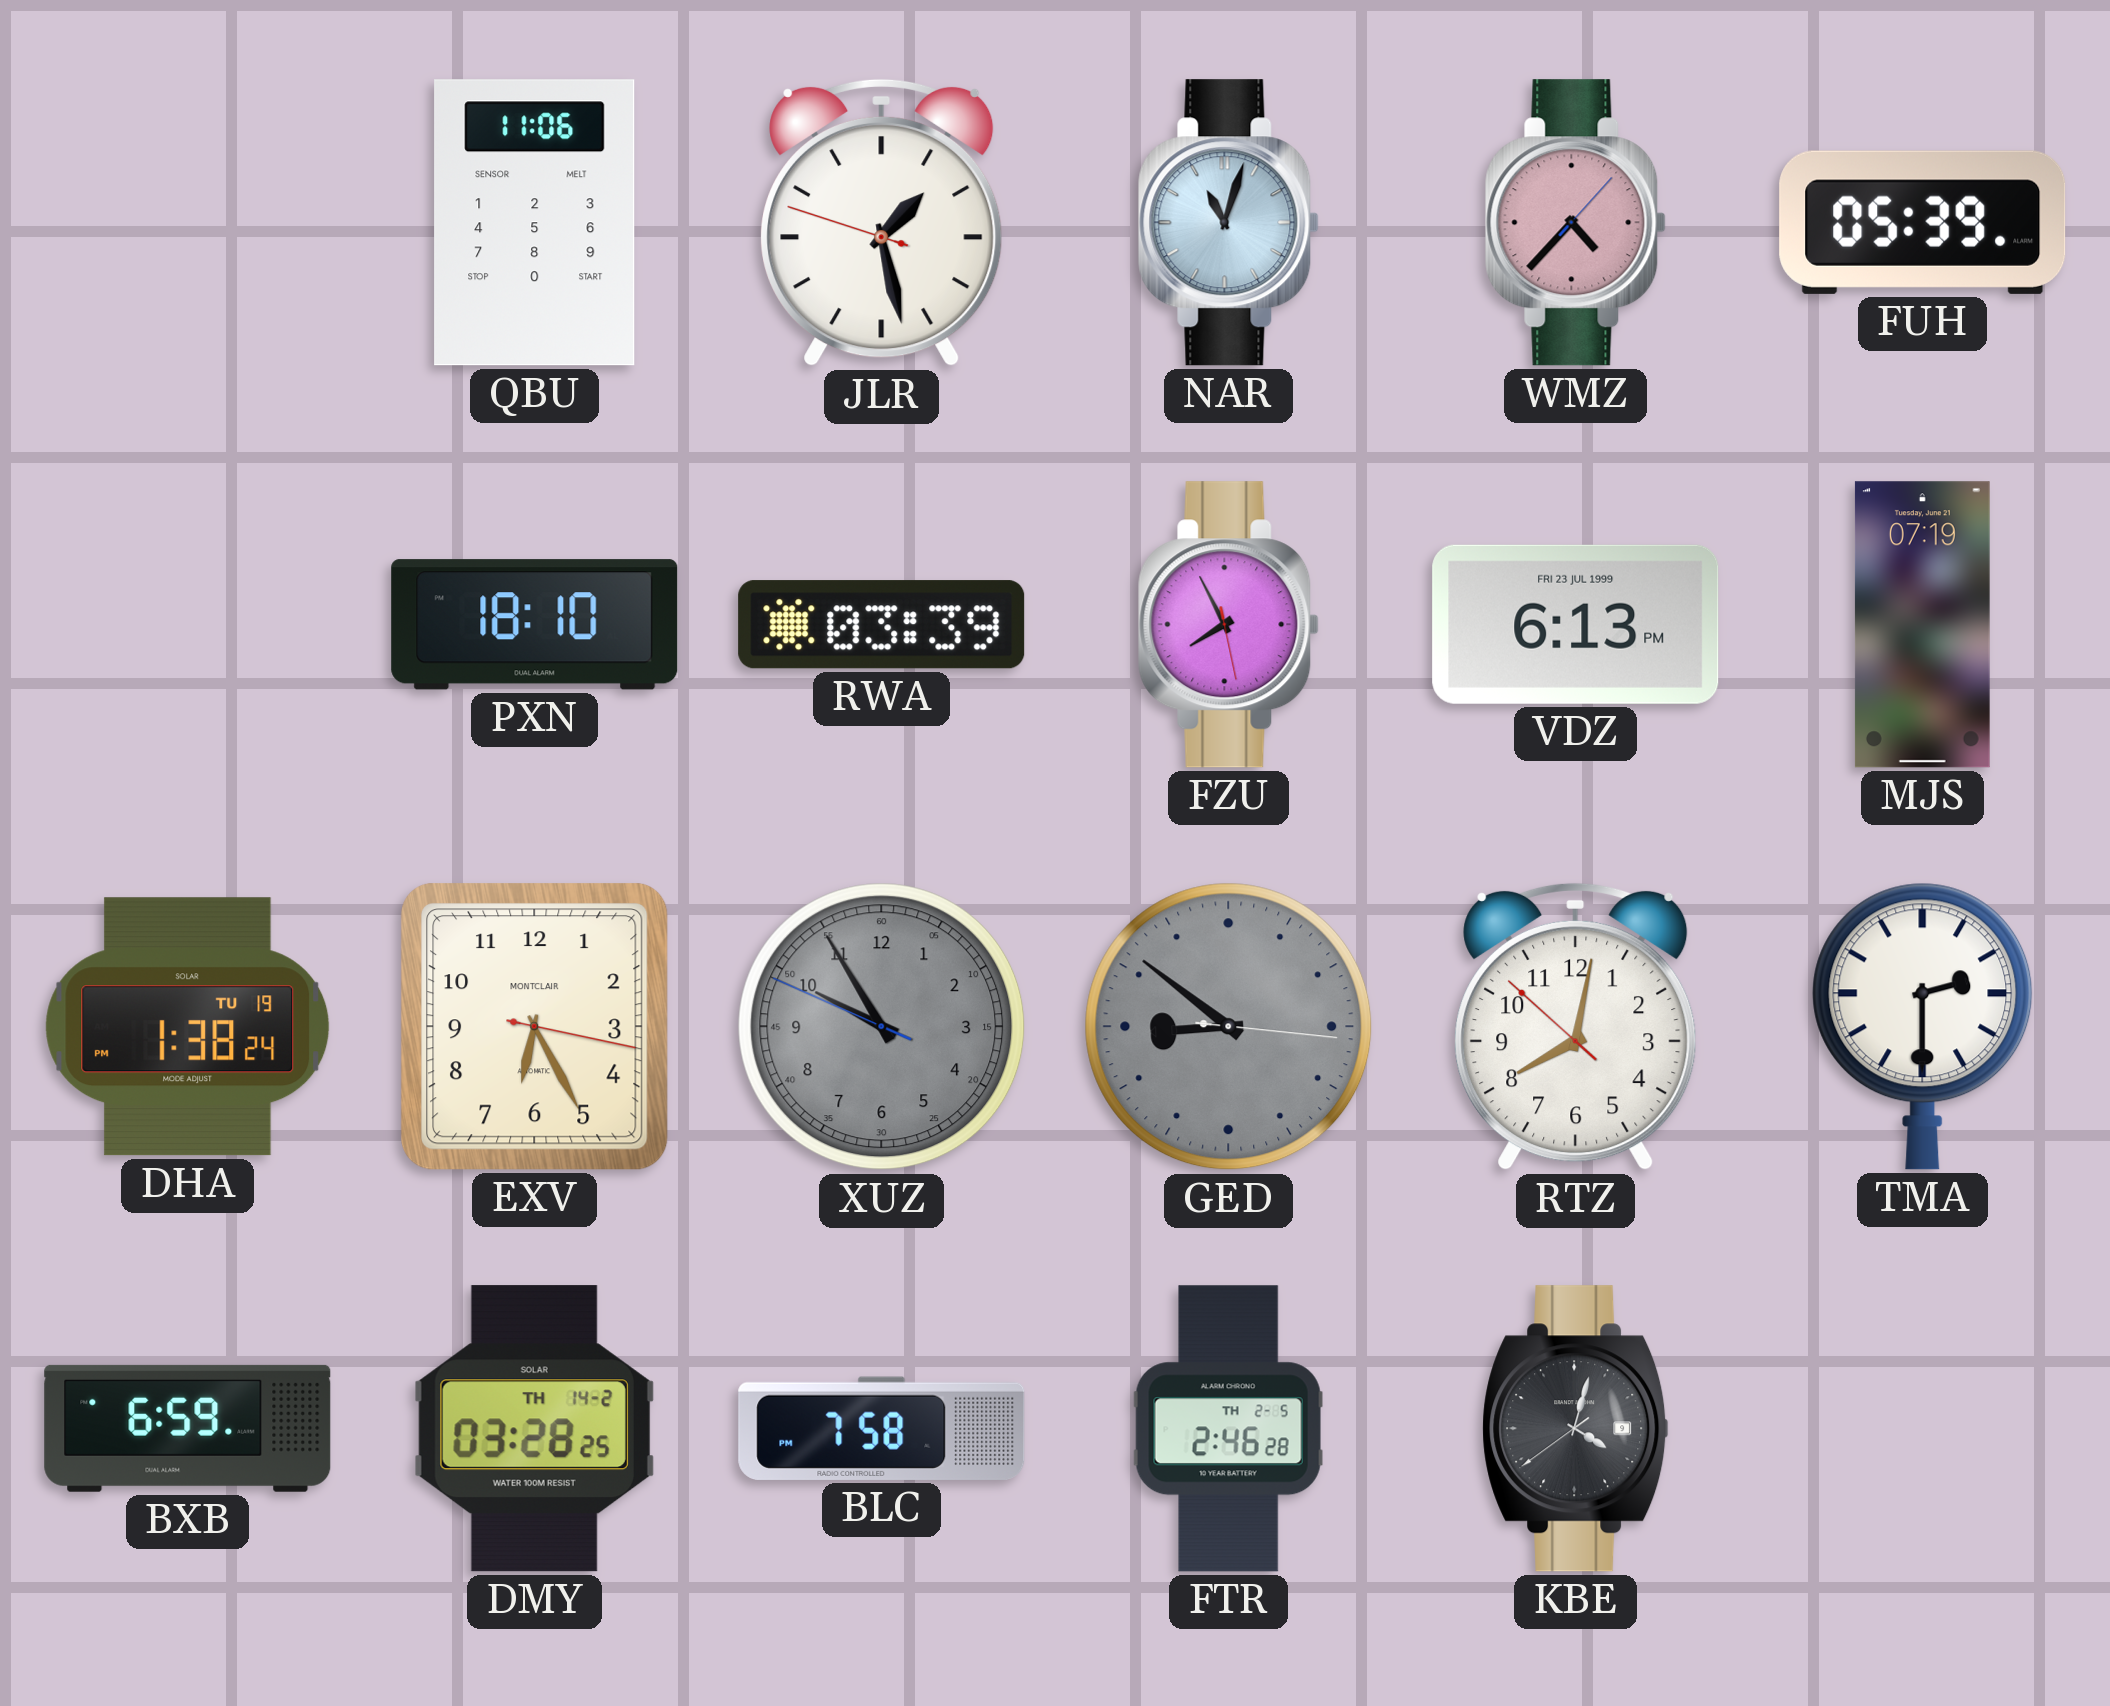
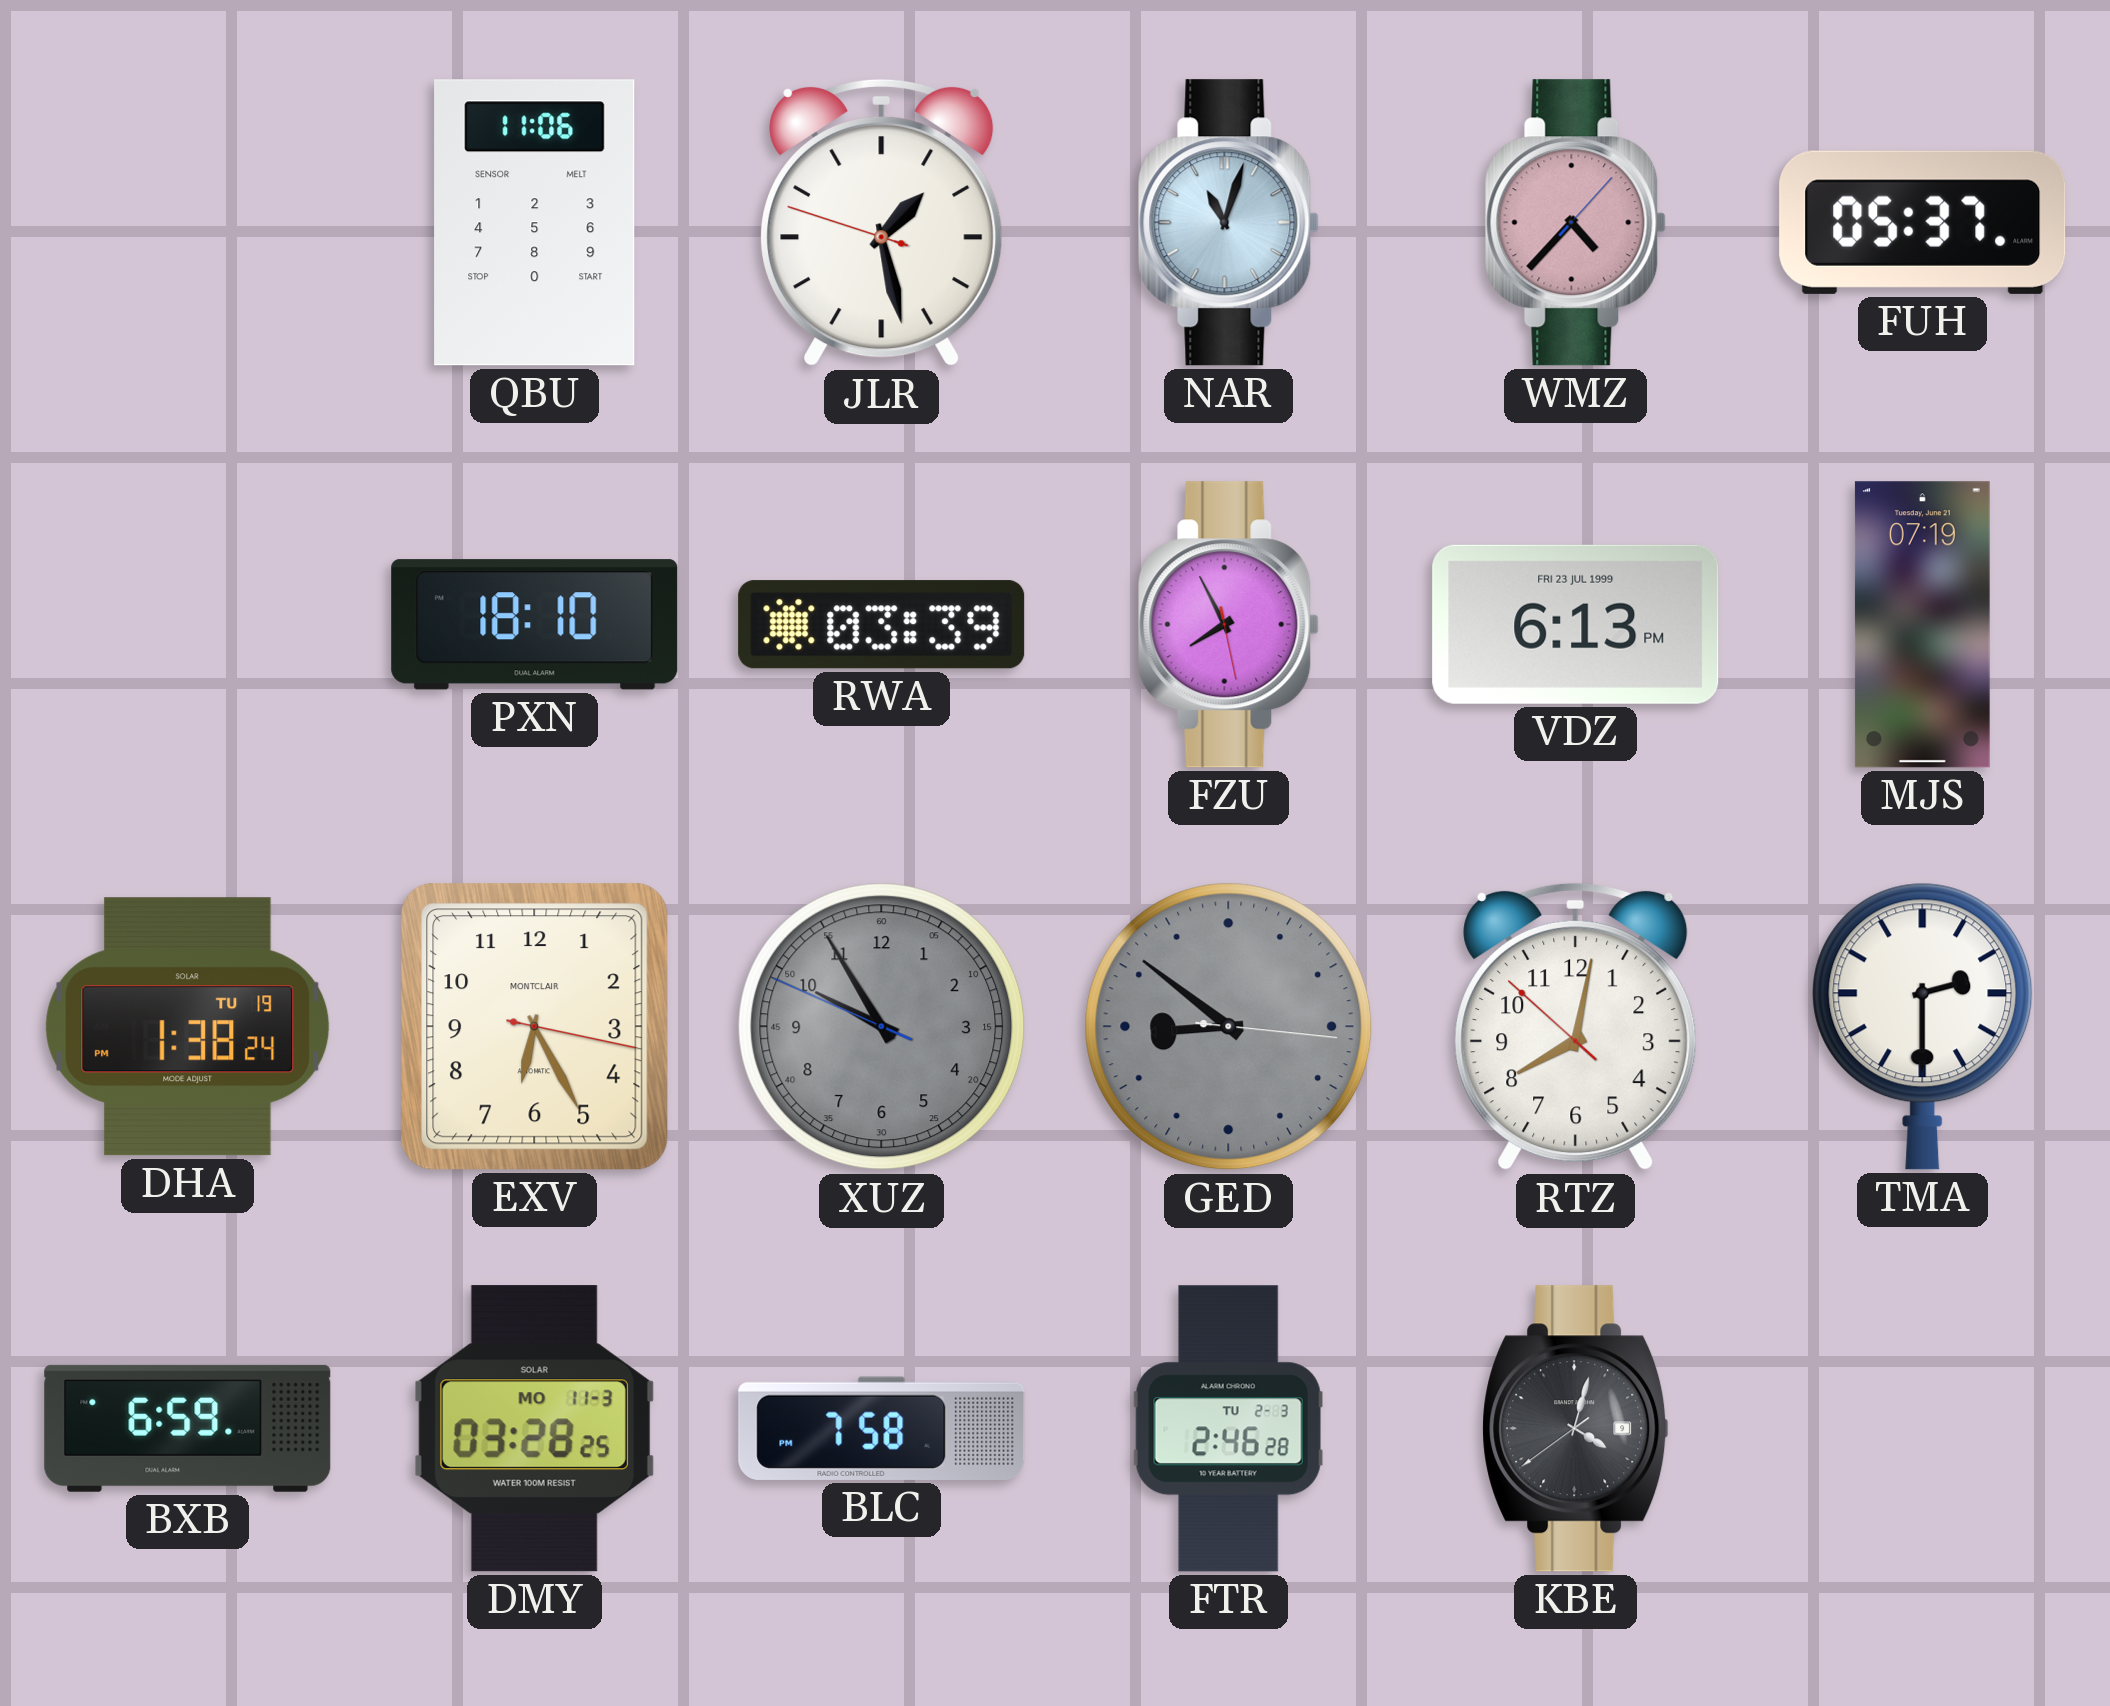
FUH: 05:39 -> 05:37
DMY date: TH 14-2 -> MO 11-3
FTR date: TH 2-5 -> TU 2-3
